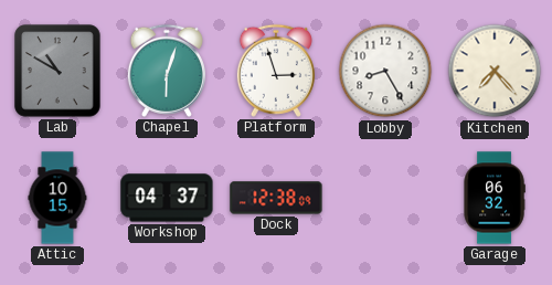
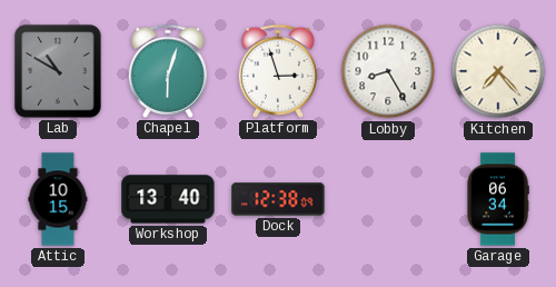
Workshop: 04:37 -> 13:40
Garage: 06:32 -> 06:34
